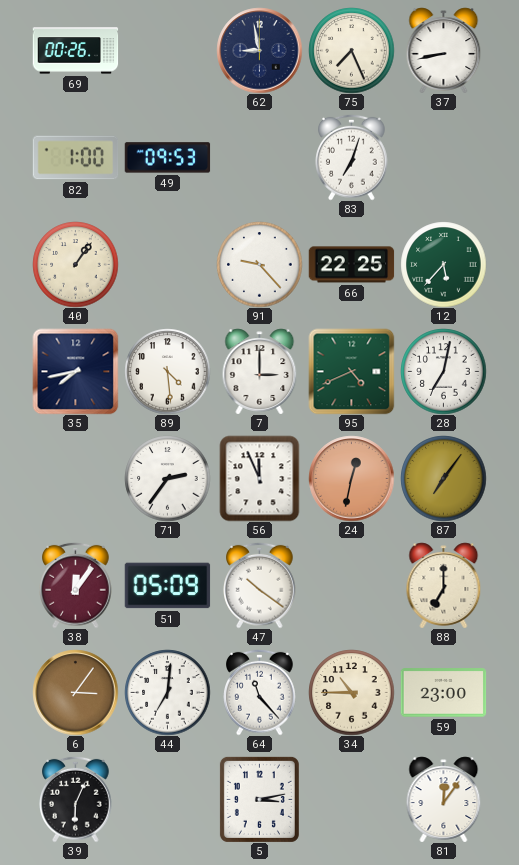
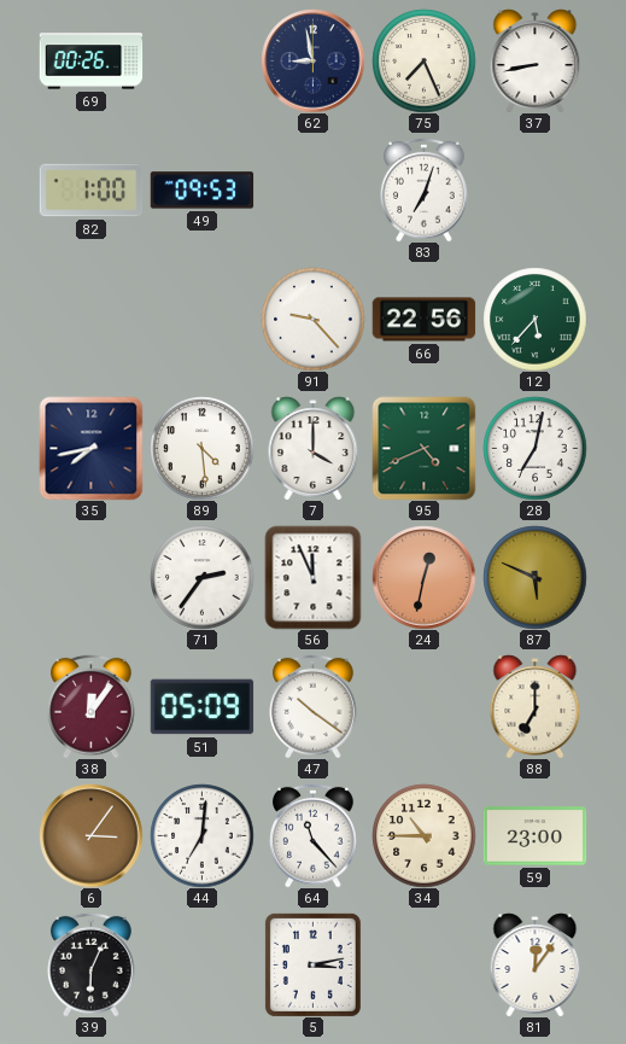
40: 1:06 -> none
66: 22:25 -> 22:56
7: 3:00 -> 4:00
87: 7:06 -> 5:49
